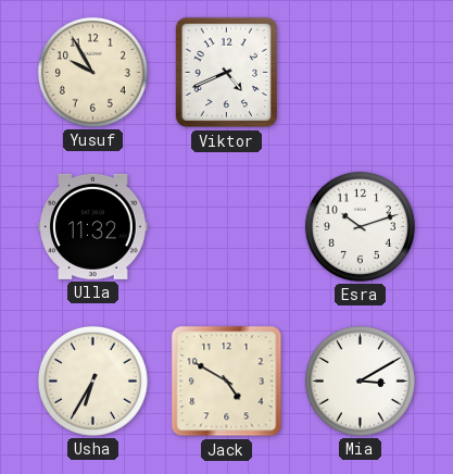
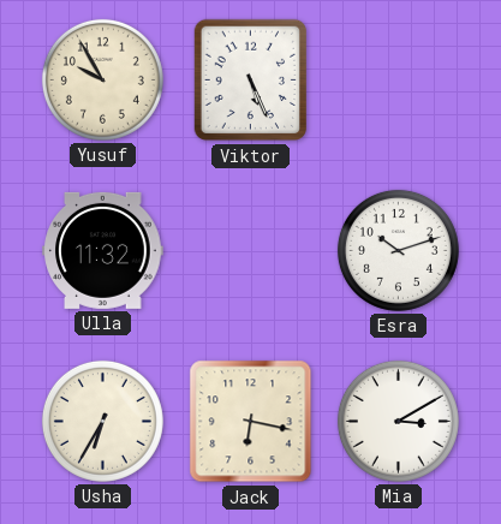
Viktor: 4:41 -> 5:26
Jack: 4:50 -> 6:17
